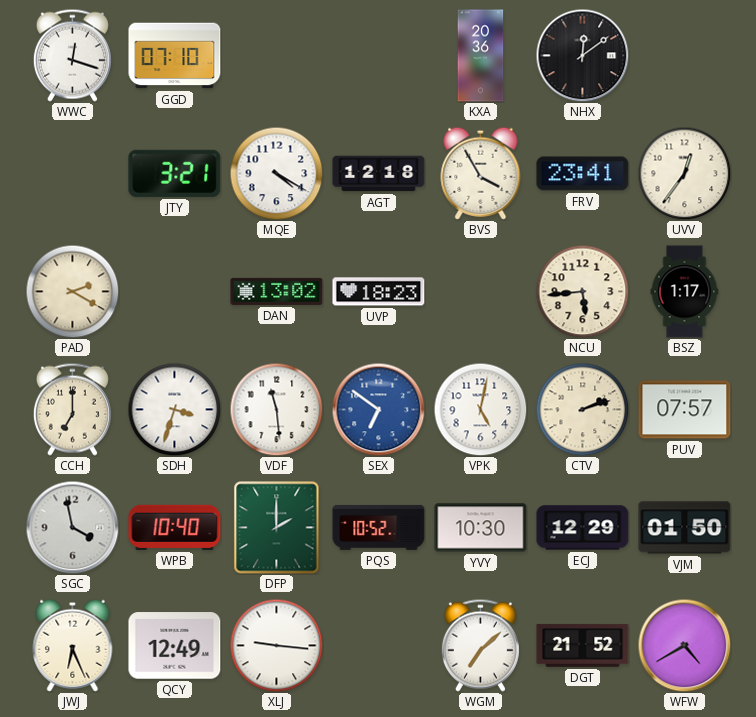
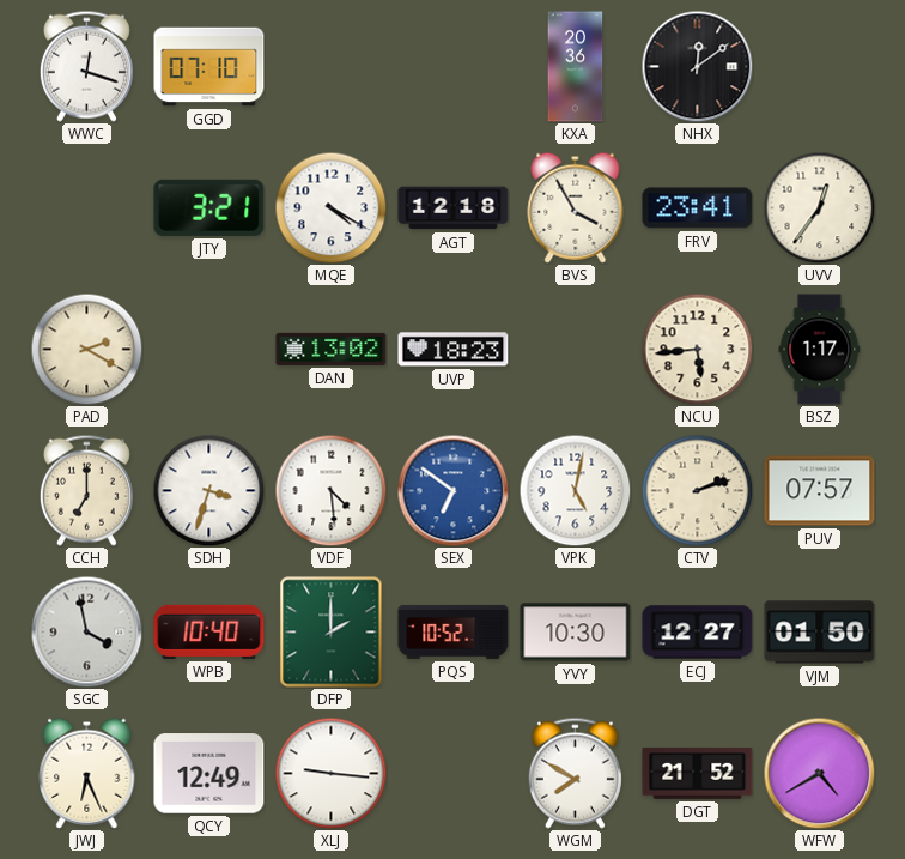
VDF: 11:29 -> 4:29
ECJ: 12:29 -> 12:27
WGM: 7:08 -> 7:50
